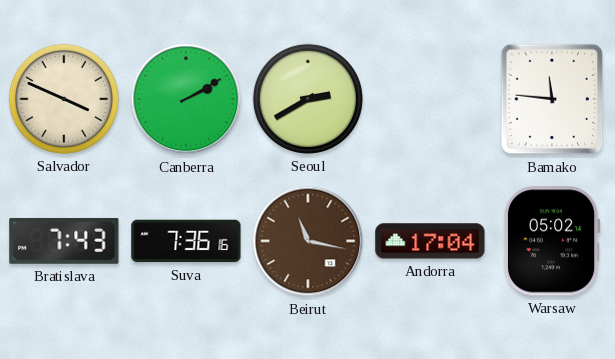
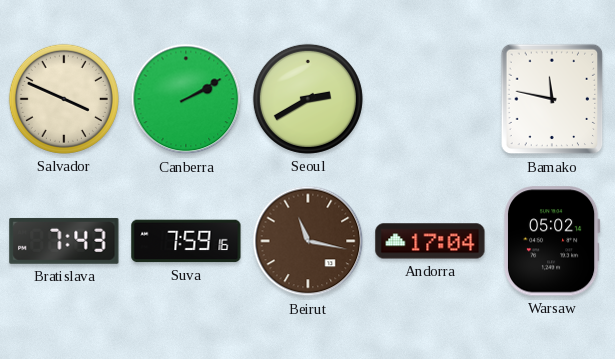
Bamako: 11:46 -> 11:47
Suva: 7:36 -> 7:59
